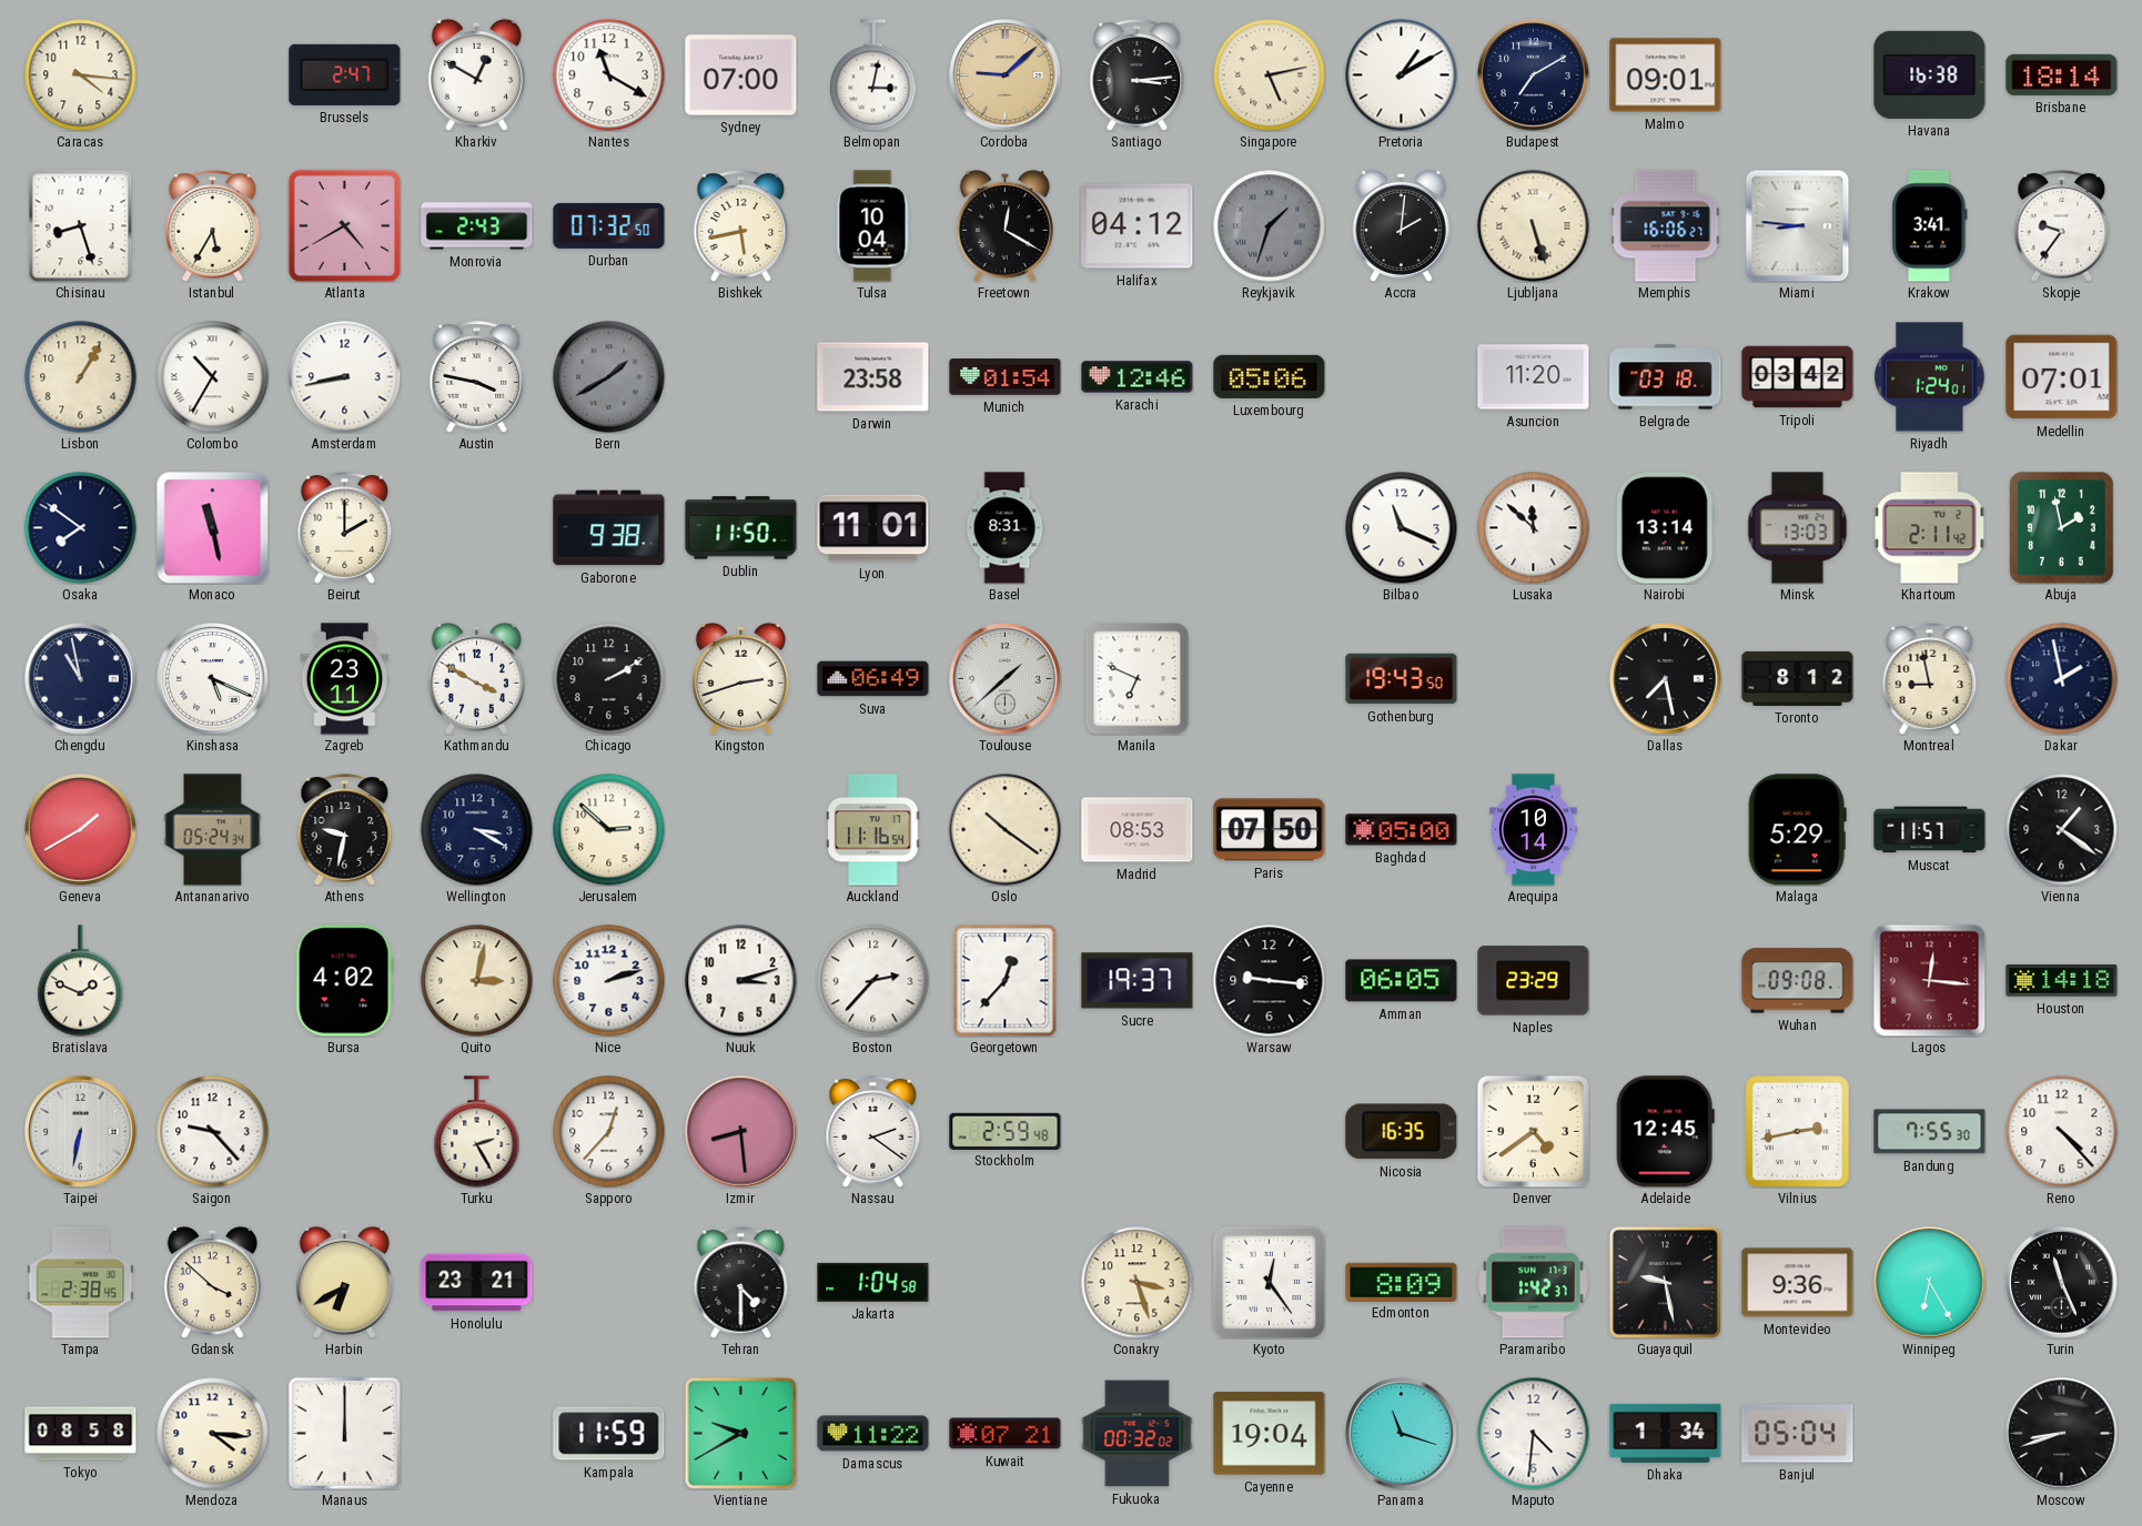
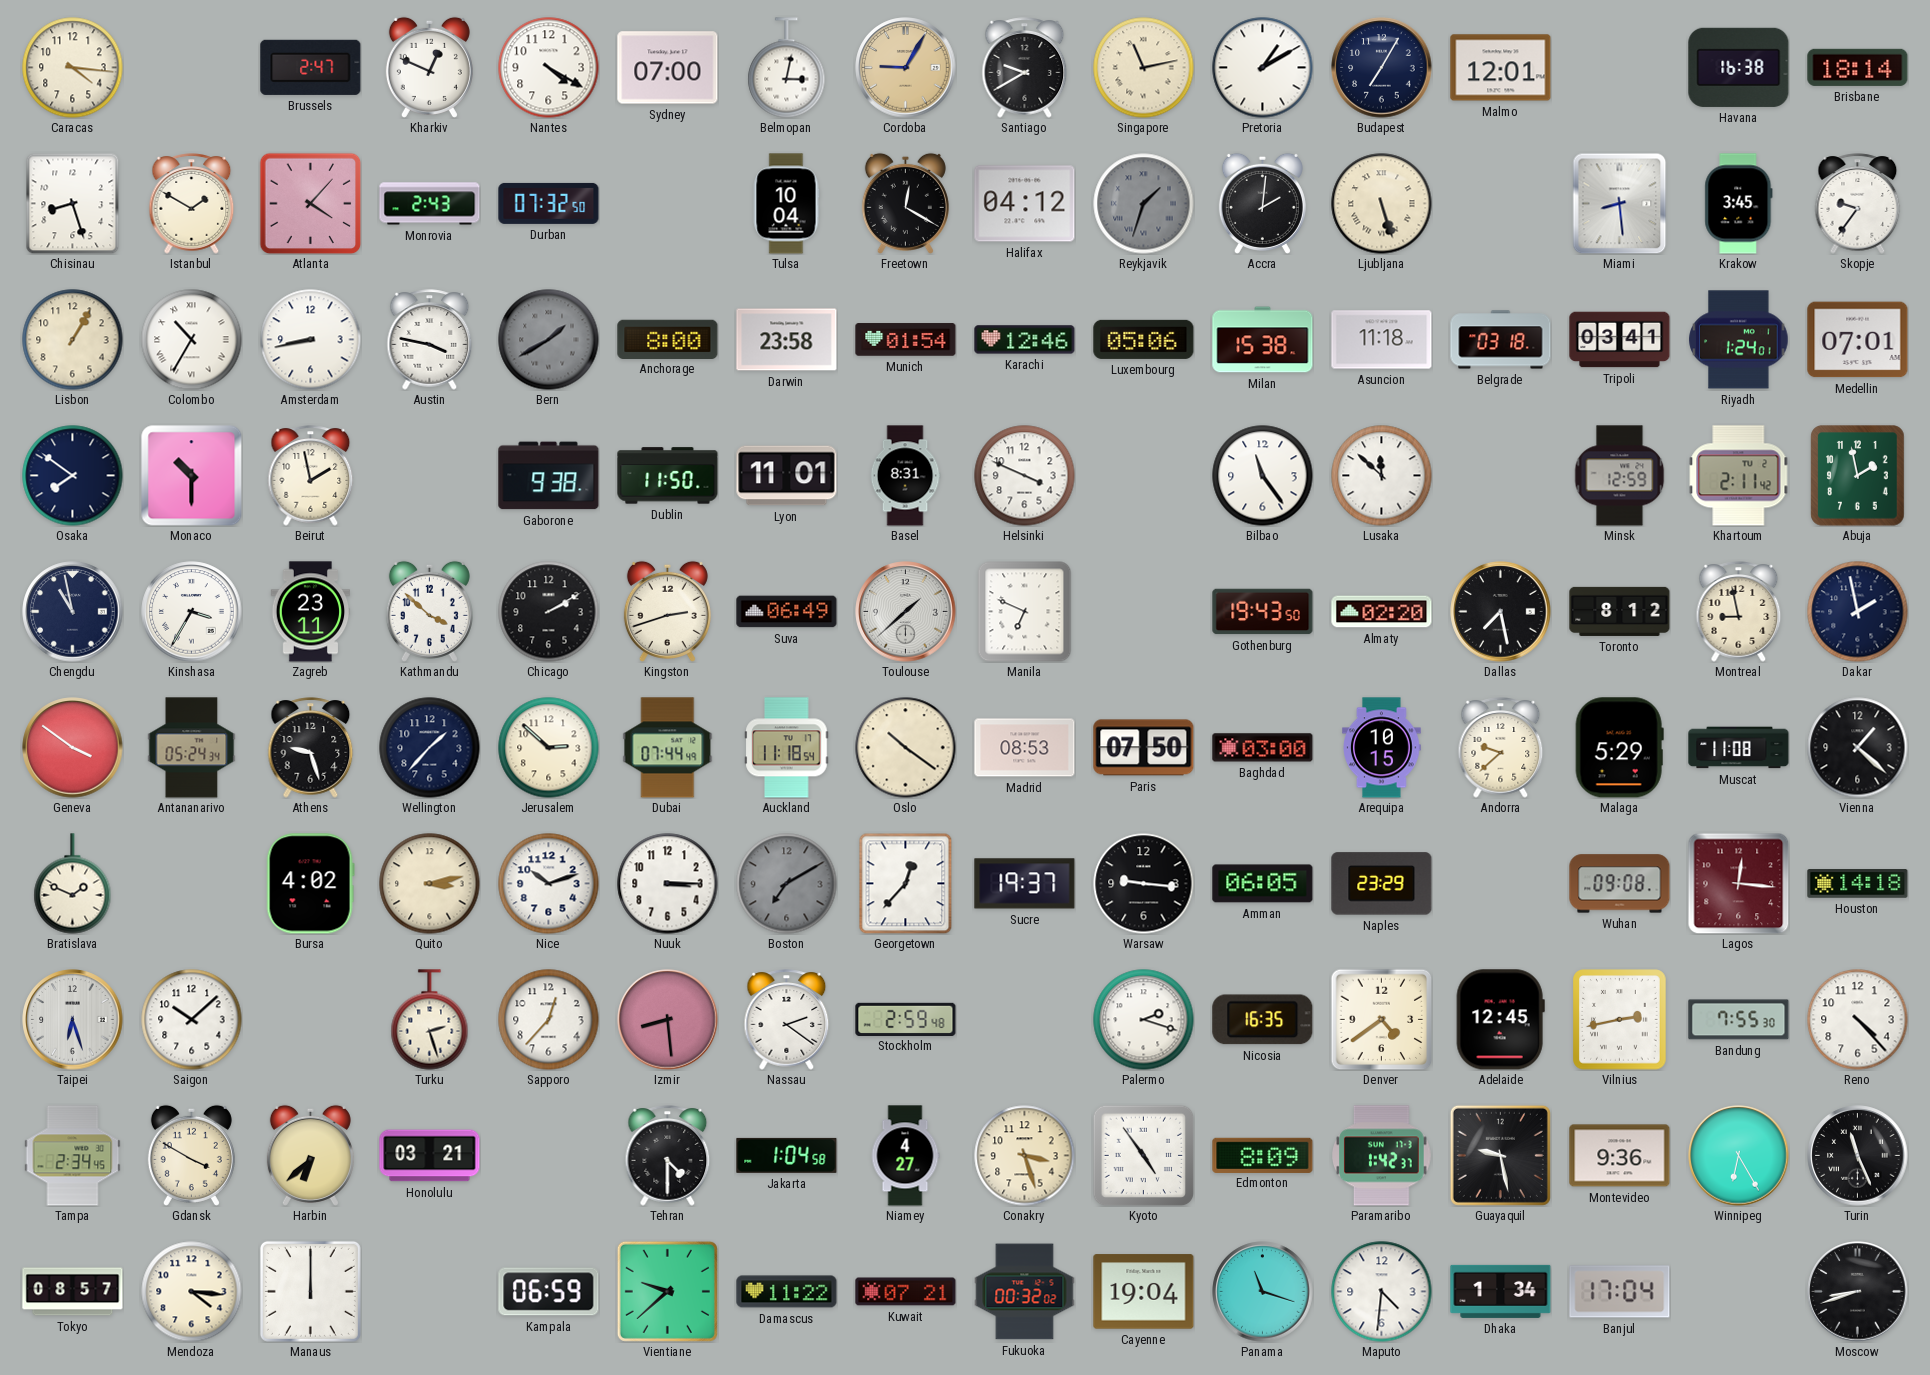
Kharkiv: 12:50 -> 12:49
Nantes: 11:20 -> 4:20
Cordoba: 9:08 -> 9:05
Santiago: 3:14 -> 9:40
Singapore: 5:13 -> 11:13
Budapest: 7:10 -> 7:05
Malmo: 09:01 -> 12:01
Istanbul: 5:35 -> 1:50
Atlanta: 4:40 -> 4:07
Bishkek: 5:43 -> none
Memphis: 16:06 -> none
Miami: 8:46 -> 8:29
Krakow: 3:41 -> 3:45
Anchorage: none -> 8:00
Milan: none -> 15:38
Asuncion: 11:20 -> 11:18
Tripoli: 03:42 -> 03:41
Monaco: 11:28 -> 10:30
Beirut: 2:00 -> 1:58
Helsinki: none -> 3:49
Bilbao: 11:19 -> 11:24
Nairobi: 13:14 -> none
Minsk: 13:03 -> 12:59
Kinshasa: 5:19 -> 3:35
Kathmandu: 3:50 -> 3:52
Almaty: none -> 02:20
Geneva: 1:40 -> 3:51
Athens: 9:32 -> 9:27
Wellington: 3:20 -> 1:37
Dubai: none -> 07:44
Auckland: 11:16 -> 11:18
Baghdad: 05:00 -> 03:00
Arequipa: 10:14 -> 10:15
Andorra: none -> 9:38
Muscat: 11:57 -> 11:08
Vienna: 1:21 -> 1:22
Quito: 3:02 -> 3:13
Nice: 2:12 -> 10:12
Nuuk: 3:12 -> 3:15
Boston: 2:37 -> 7:10
Boston dial: white -> grey
Taipei: 6:32 -> 6:27
Saigon: 9:23 -> 10:08
Turku: 2:25 -> 2:27
Palermo: none -> 2:18
Tampa: 2:38 -> 2:34
Gdansk: 3:52 -> 3:50
Harbin: 6:40 -> 6:38
Honolulu: 23:21 -> 03:21
Niamey: none -> 4:27
Kyoto: 12:24 -> 4:54
Tokyo: 08:58 -> 08:57
Kampala: 11:59 -> 06:59
Vientiane: 9:40 -> 9:38
Banjul: 05:04 -> 17:04
